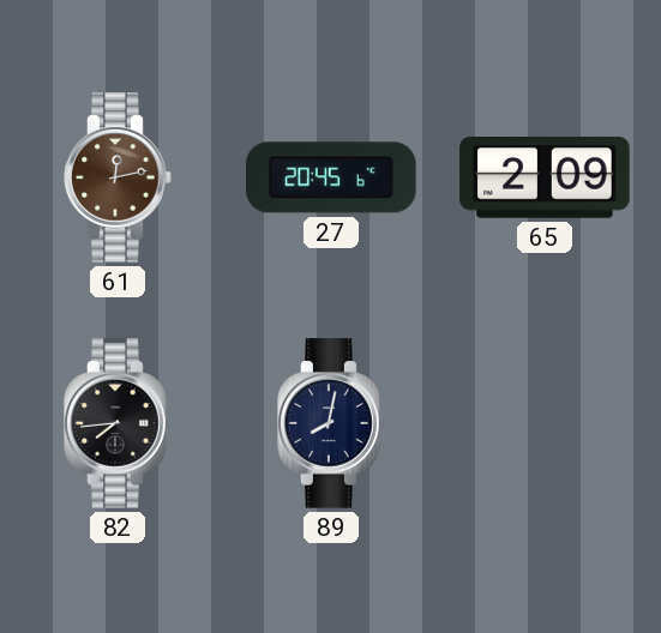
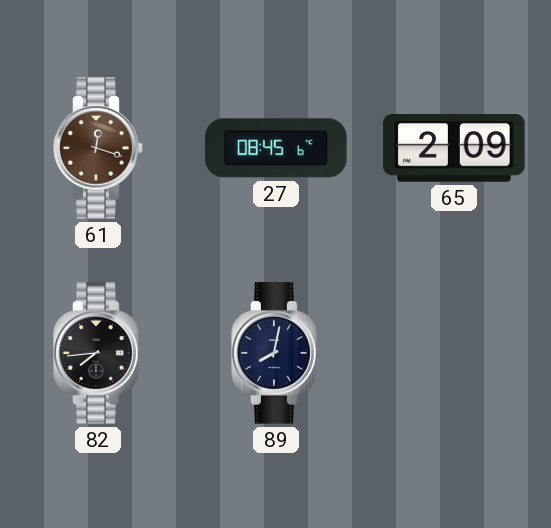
61: 12:13 -> 12:18
27: 20:45 -> 08:45
